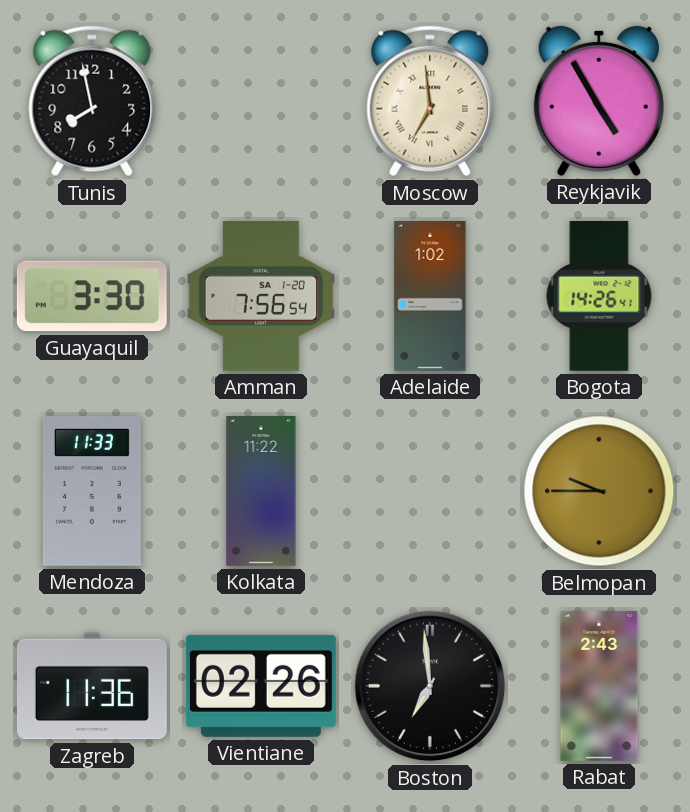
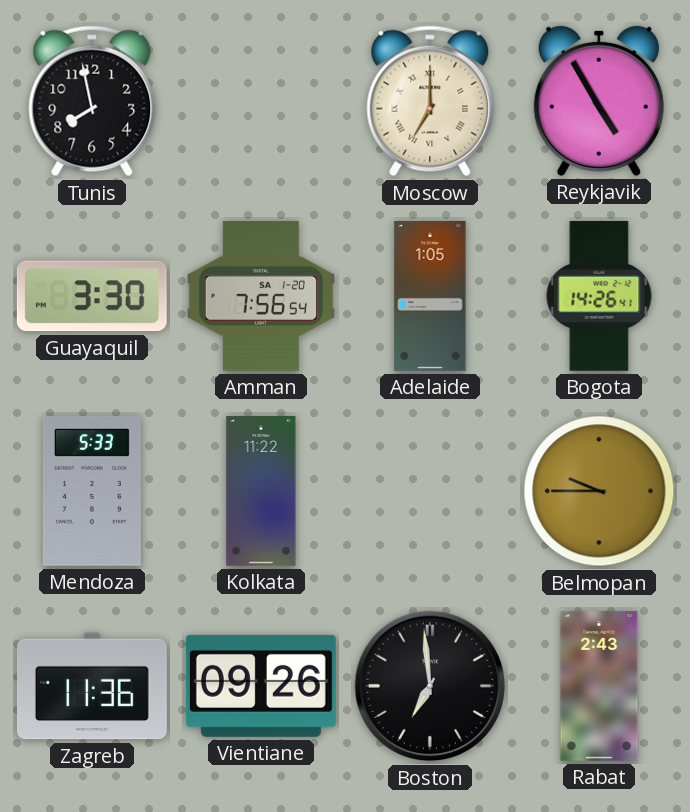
Moscow: 6:59 -> 7:00
Adelaide: 1:02 -> 1:05
Mendoza: 11:33 -> 5:33
Vientiane: 02:26 -> 09:26
